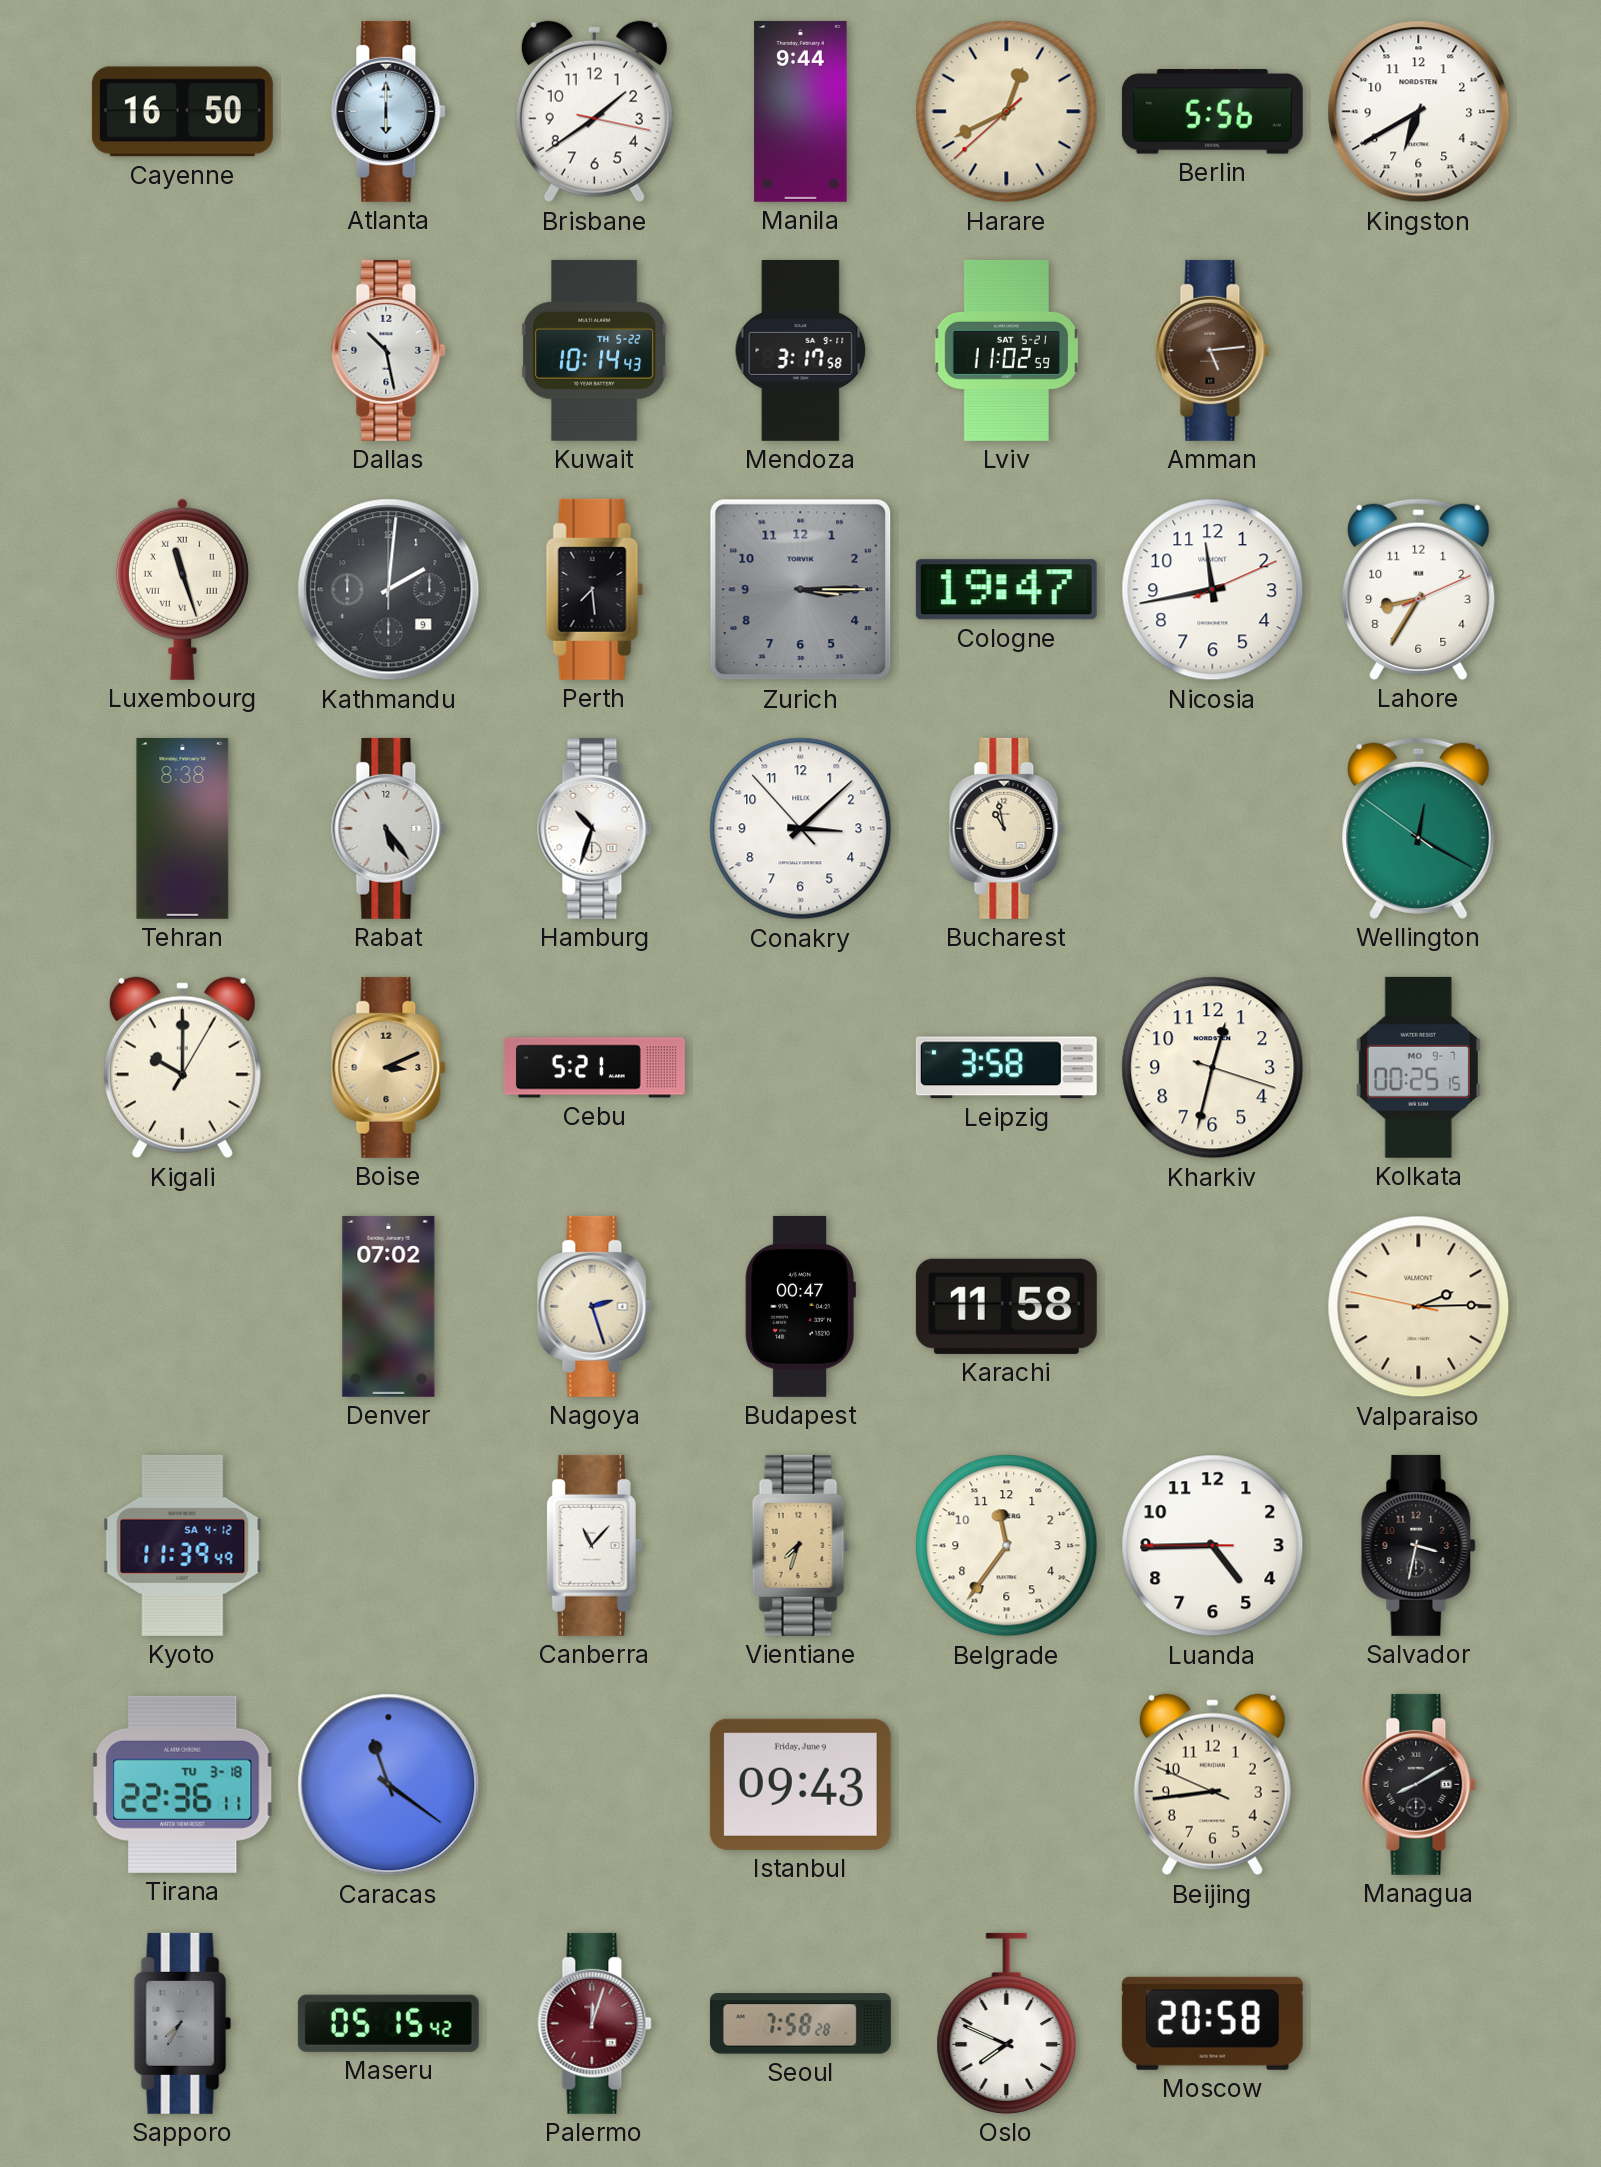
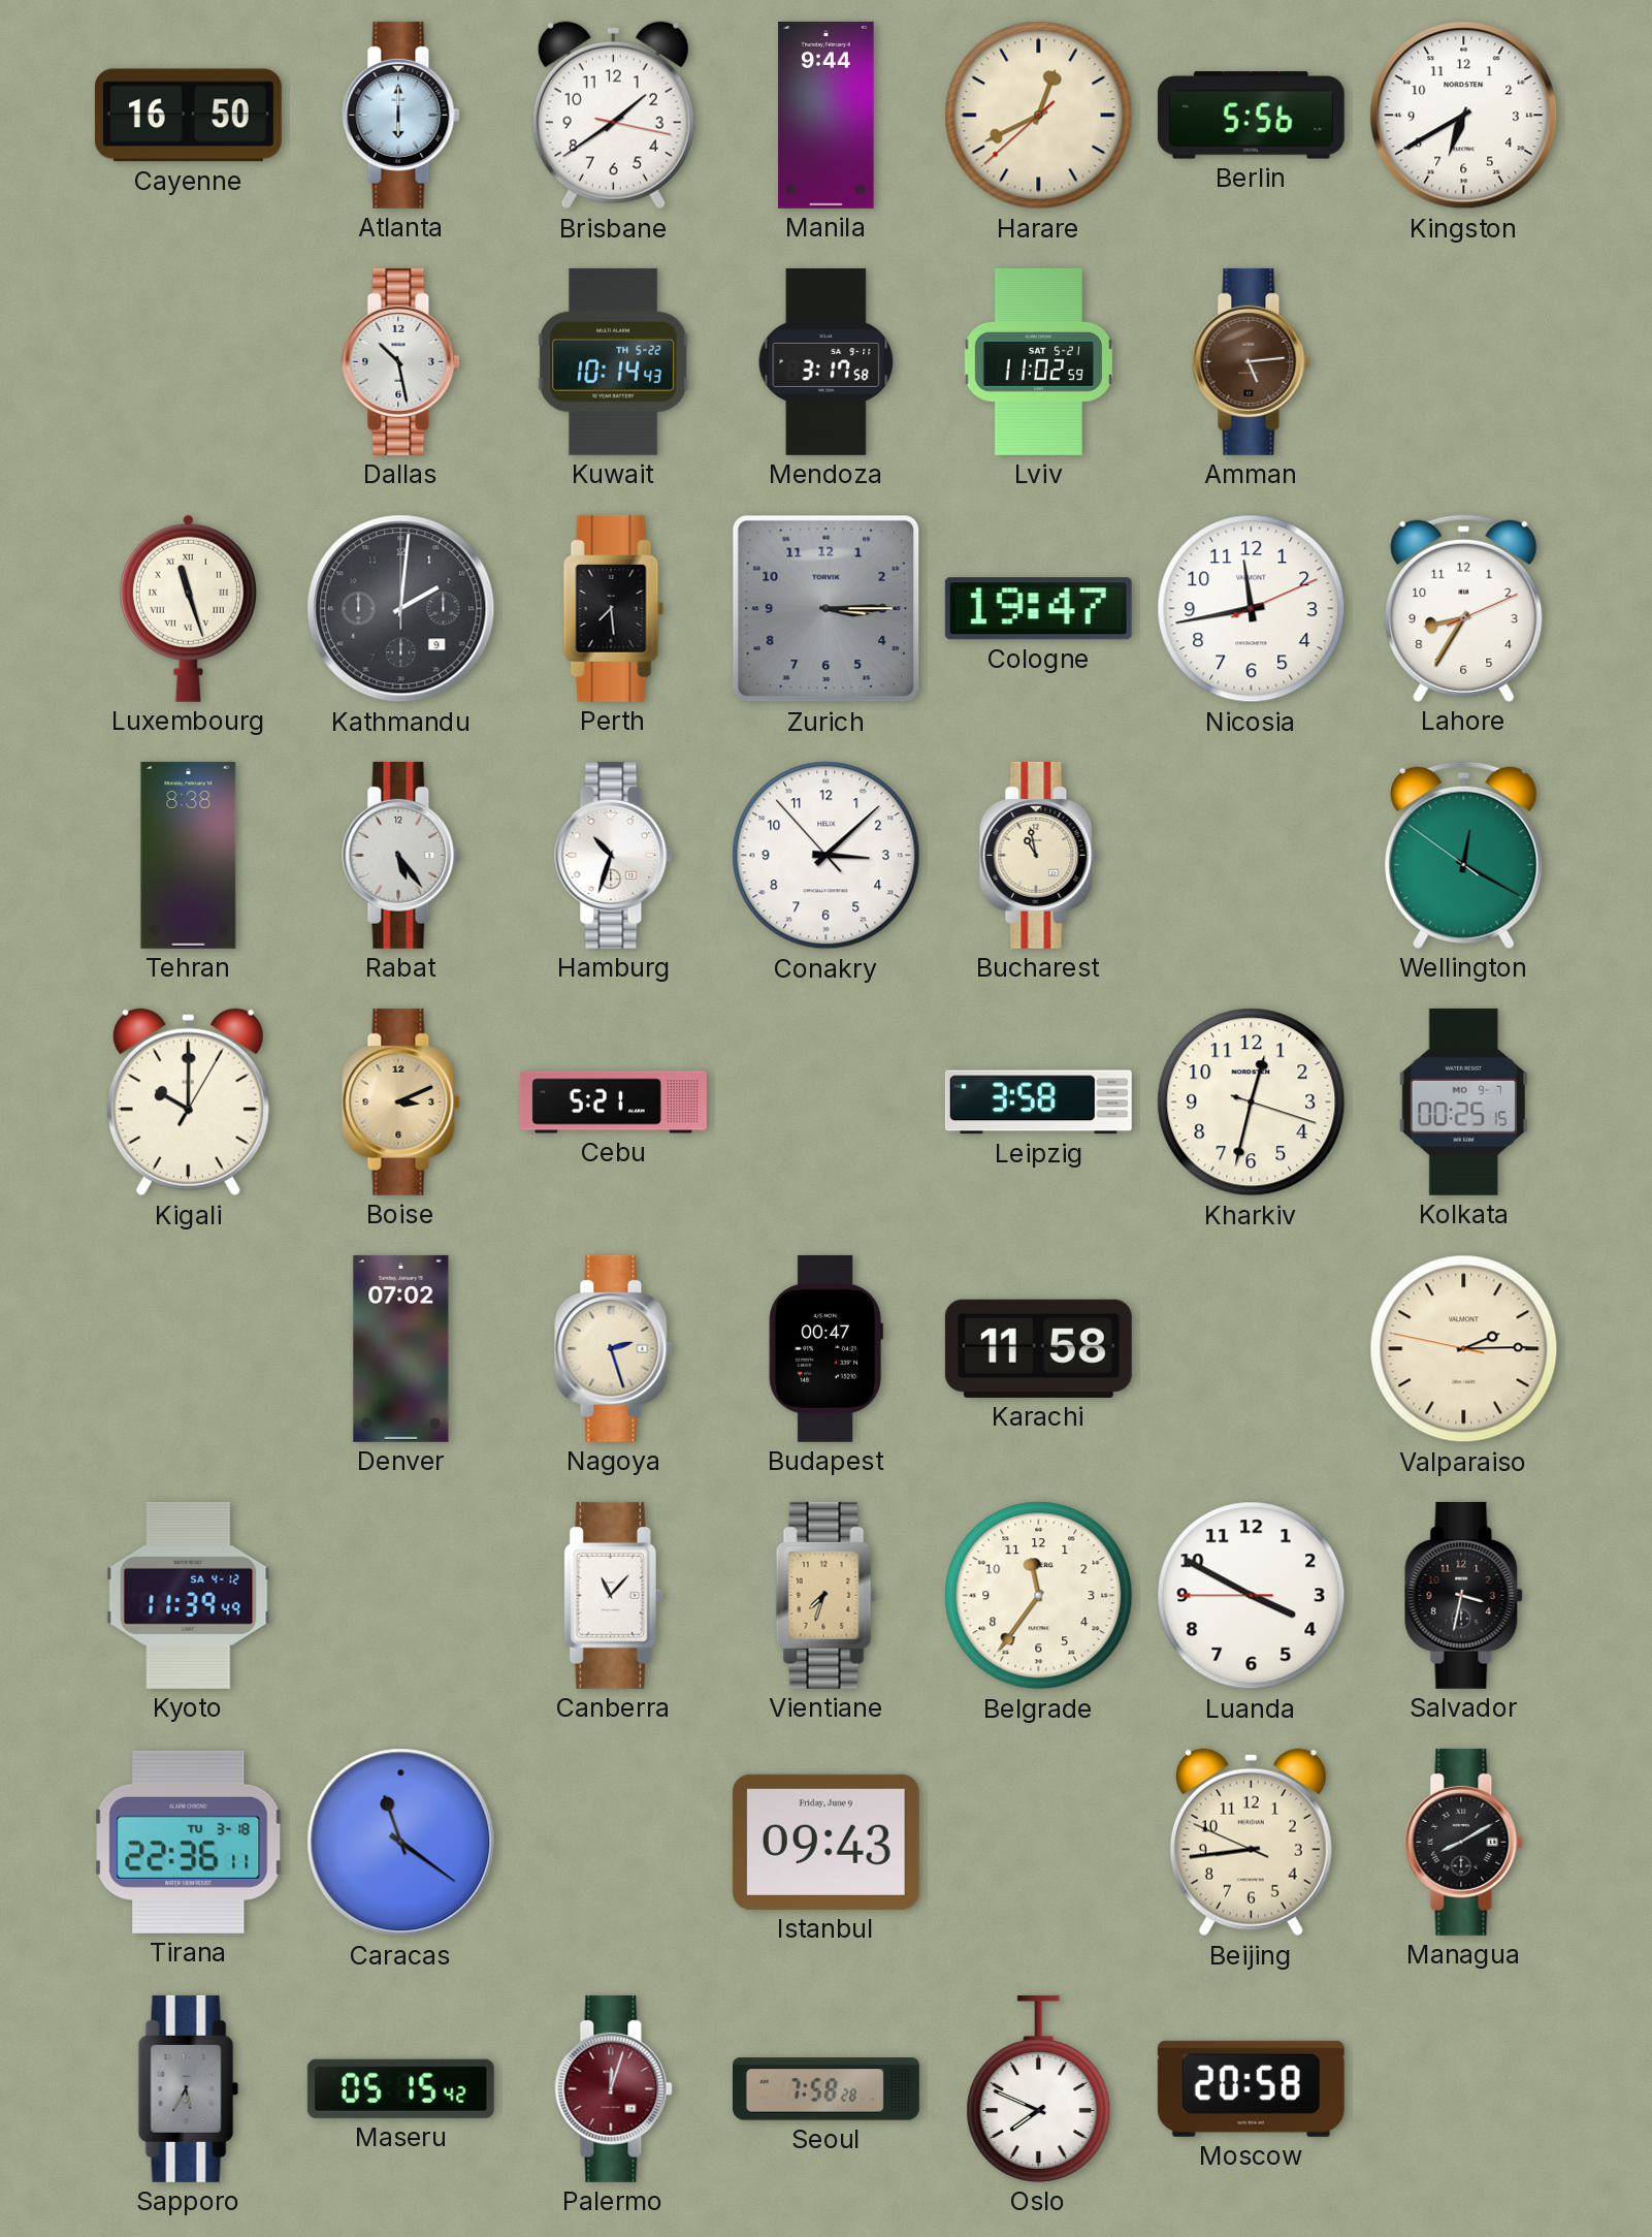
Luanda: 4:44 -> 3:49
Sapporo: 7:35 -> 5:35
